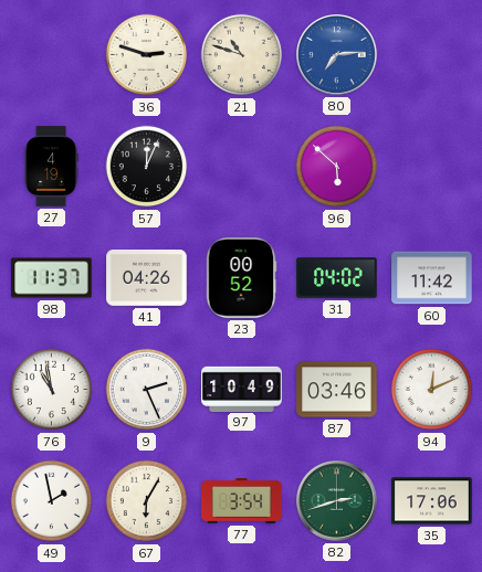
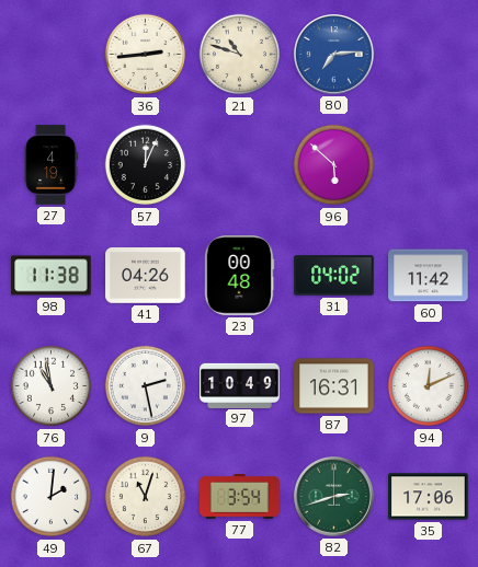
36: 2:48 -> 2:44
98: 11:37 -> 11:38
23: 00:52 -> 00:48
9: 2:26 -> 2:28
87: 03:46 -> 16:31
49: 1:58 -> 2:01
67: 6:05 -> 11:03
